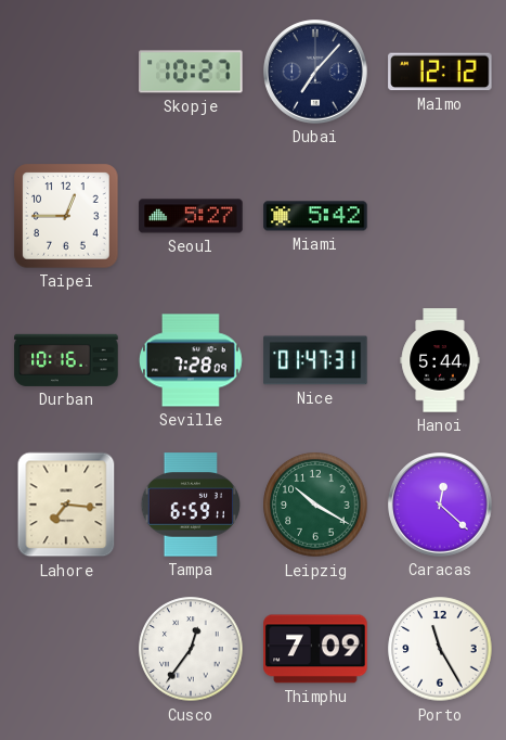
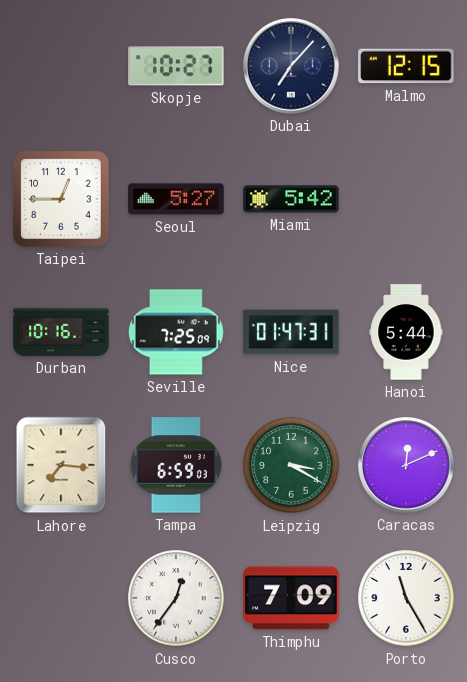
Malmo: 12:12 -> 12:15
Seville: 7:28 -> 7:25
Tampa: 6:59:11 -> 6:59:03
Leipzig: 10:20 -> 3:20
Caracas: 12:22 -> 12:11
